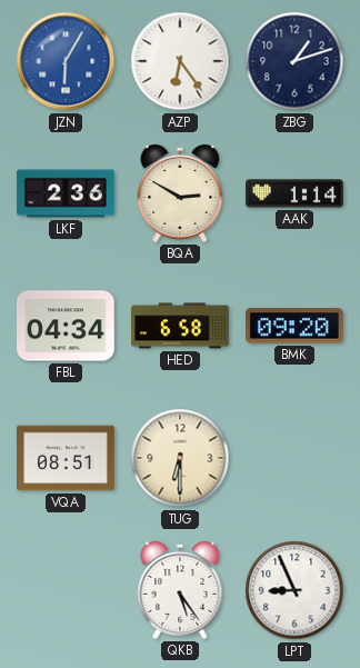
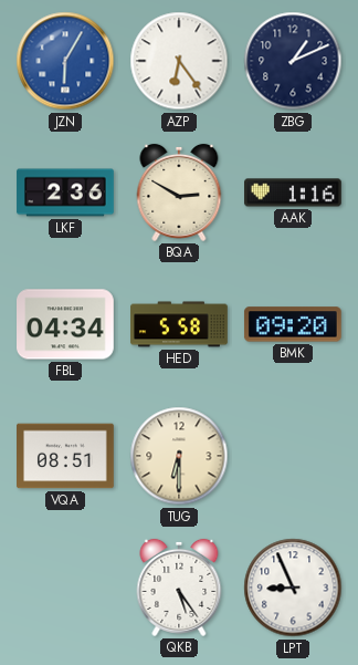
ZBG: 1:12 -> 1:11
AAK: 1:14 -> 1:16
HED: 6:58 -> 5:58
